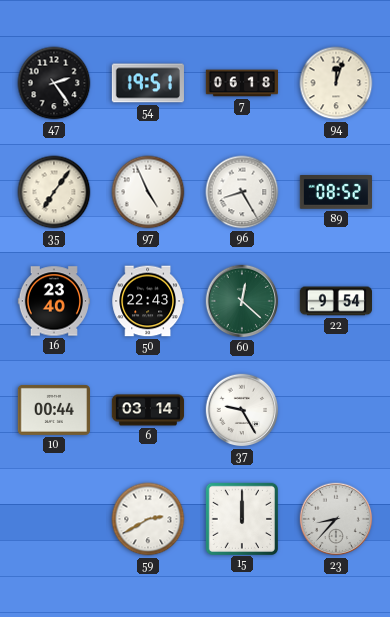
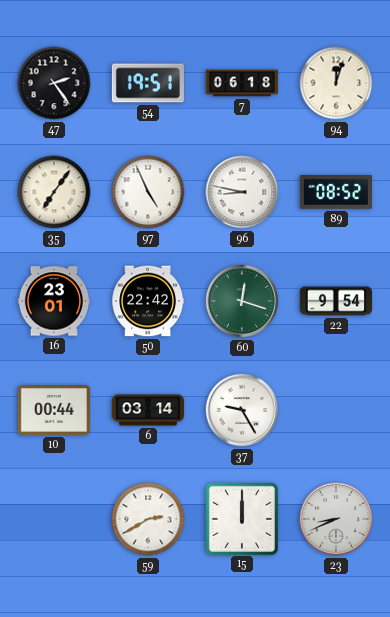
96: 8:25 -> 8:47
16: 23:40 -> 23:01
50: 22:43 -> 22:42
60: 12:22 -> 12:18
23: 8:37 -> 8:41
